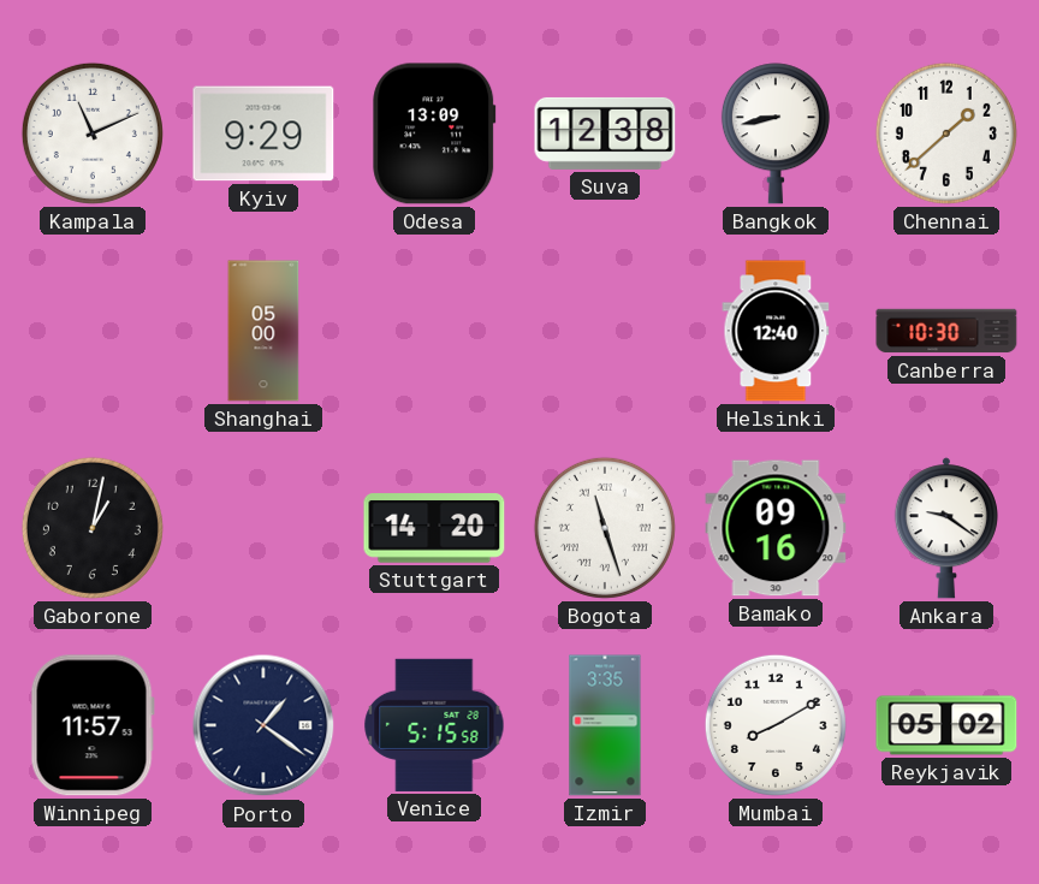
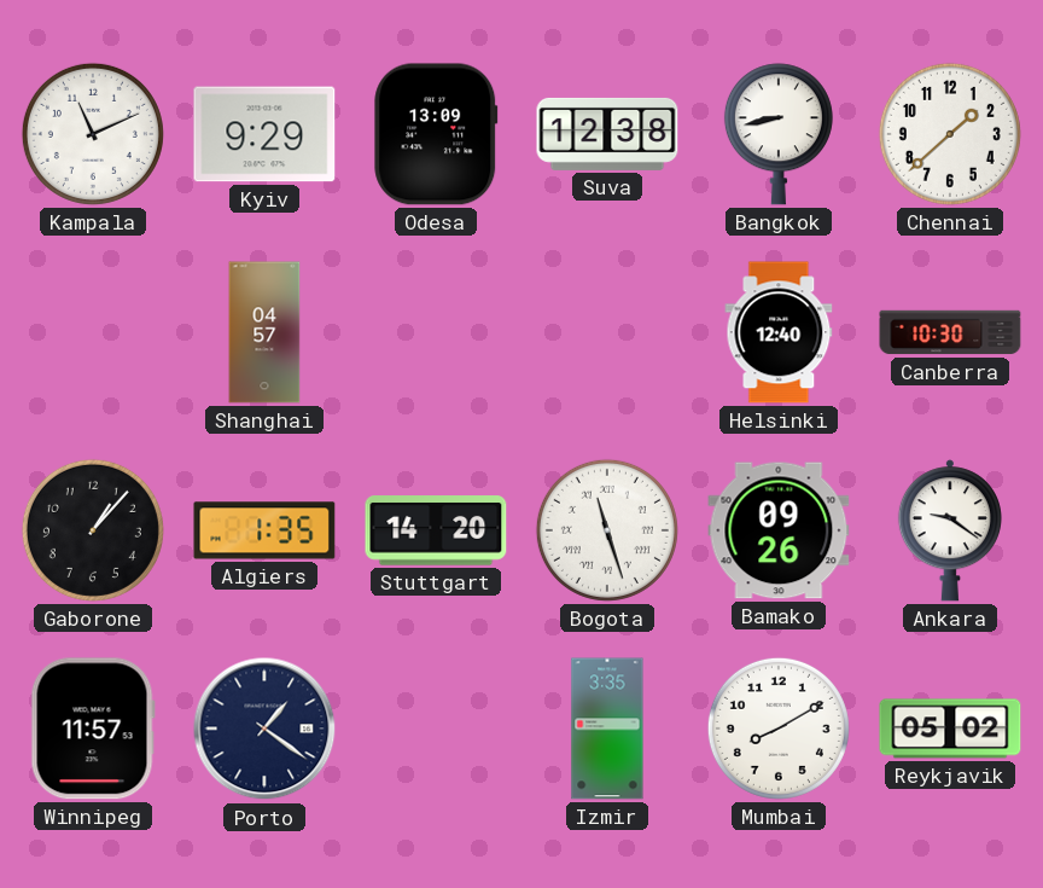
Shanghai: 05:00 -> 04:57
Gaborone: 1:02 -> 1:07
Algiers: none -> 1:35
Bamako: 09:16 -> 09:26
Venice: 5:15 -> none
